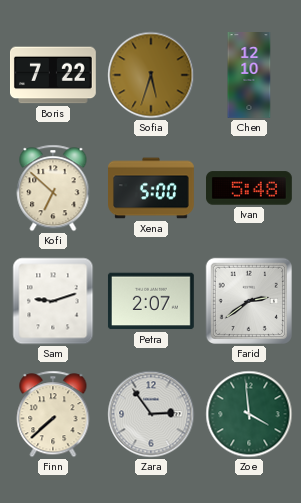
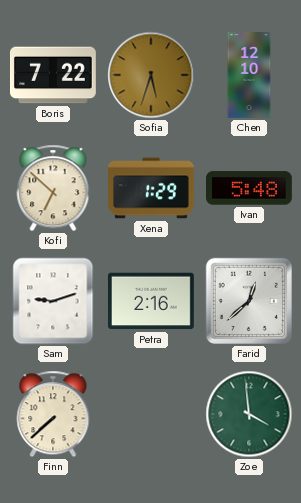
Xena: 5:00 -> 1:29
Petra: 2:07 -> 2:16
Farid: 2:39 -> 12:38
Zara: 2:54 -> none
